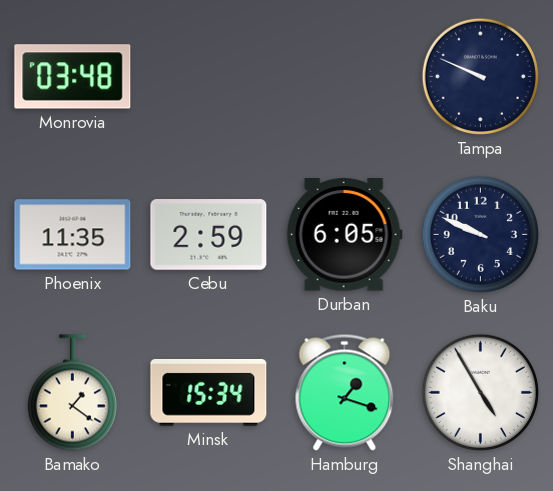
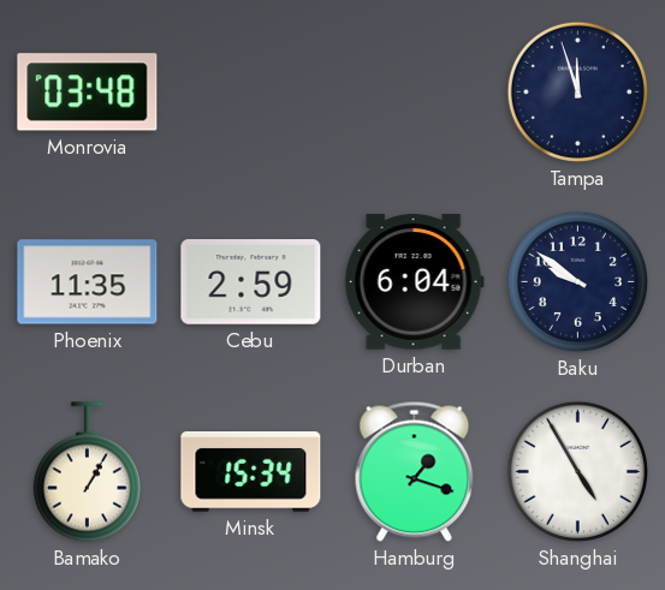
Tampa: 9:49 -> 11:57
Durban: 6:05 -> 6:04
Baku: 9:49 -> 9:51
Bamako: 1:21 -> 1:05
